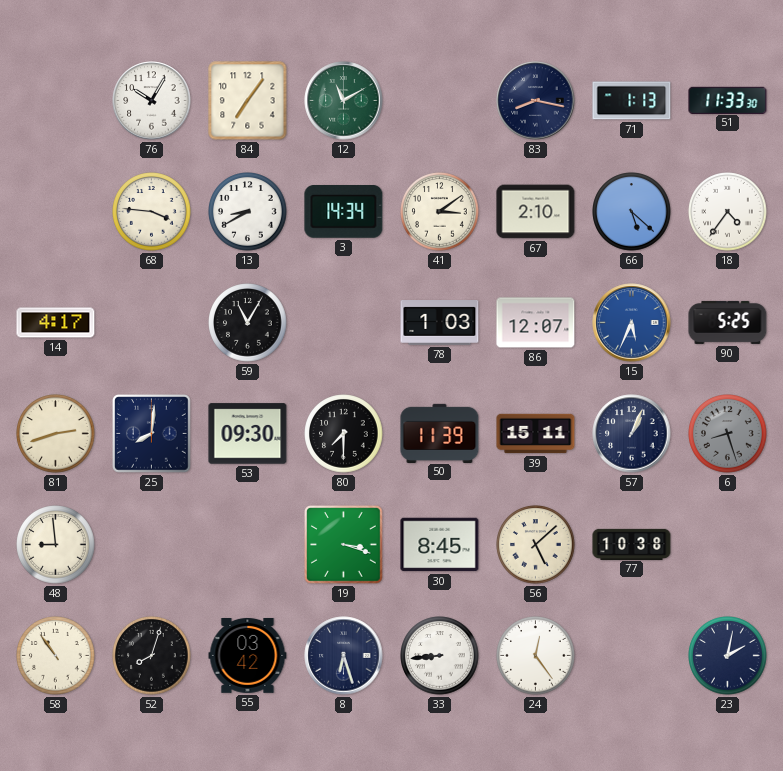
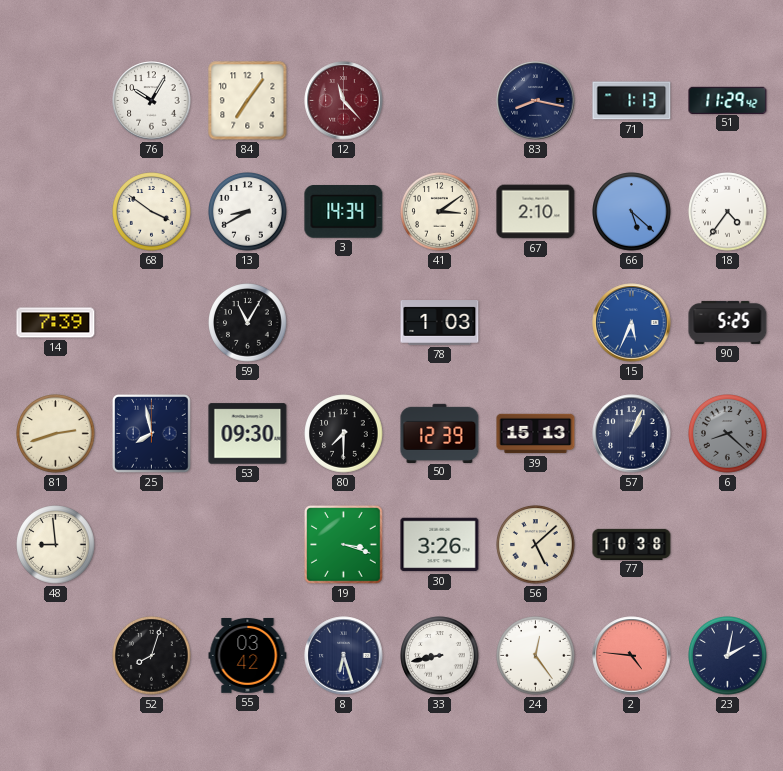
12: 11:10 -> 11:23
12 dial: green -> burgundy
51: 11:33 -> 11:29
68: 3:46 -> 3:51
14: 4:17 -> 7:39
86: 12:07 -> none
25: 8:01 -> 7:58
50: 11:39 -> 12:39
39: 15:11 -> 15:13
6: 8:27 -> 8:22
30: 8:45 -> 3:26
58: 10:54 -> none
33: 8:44 -> 8:43
2: none -> 4:46
